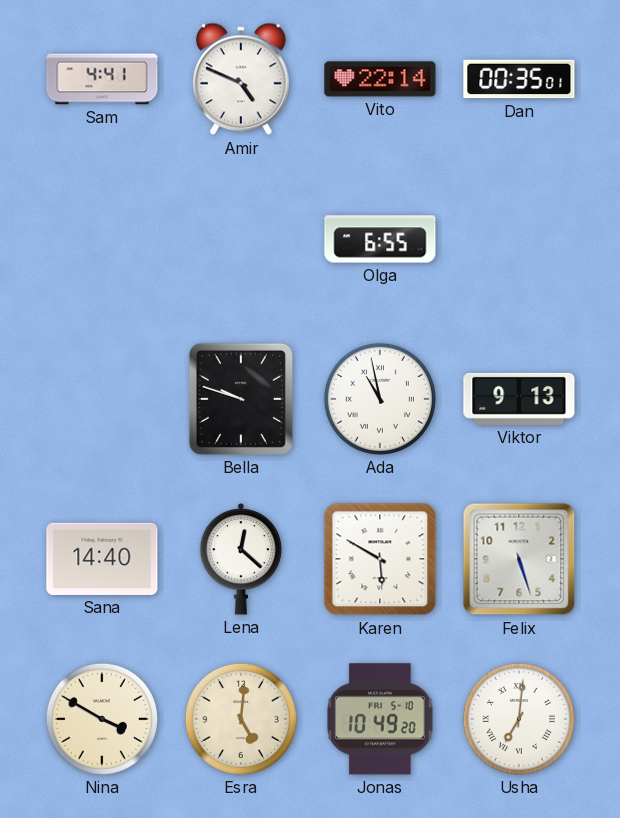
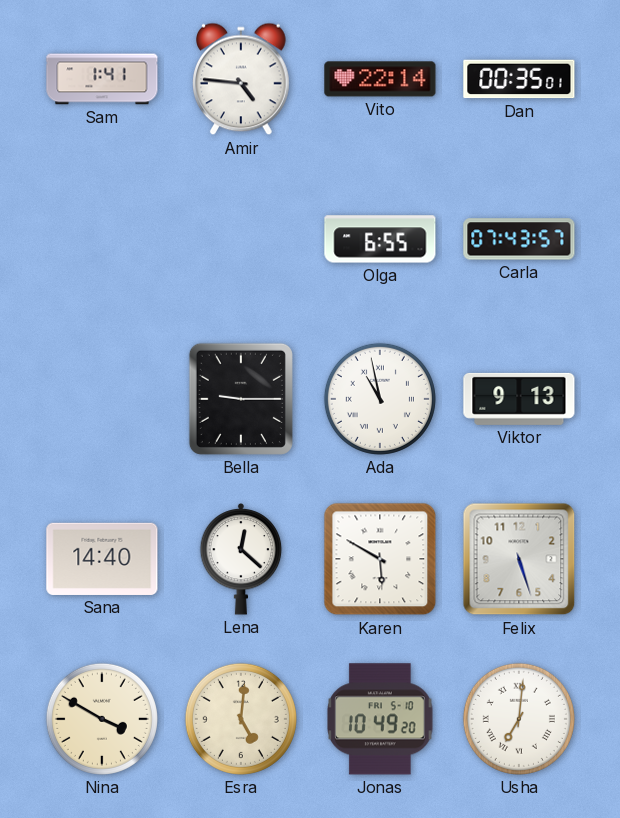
Sam: 4:41 -> 1:41
Amir: 4:49 -> 4:46
Carla: none -> 07:43
Bella: 9:48 -> 9:15
